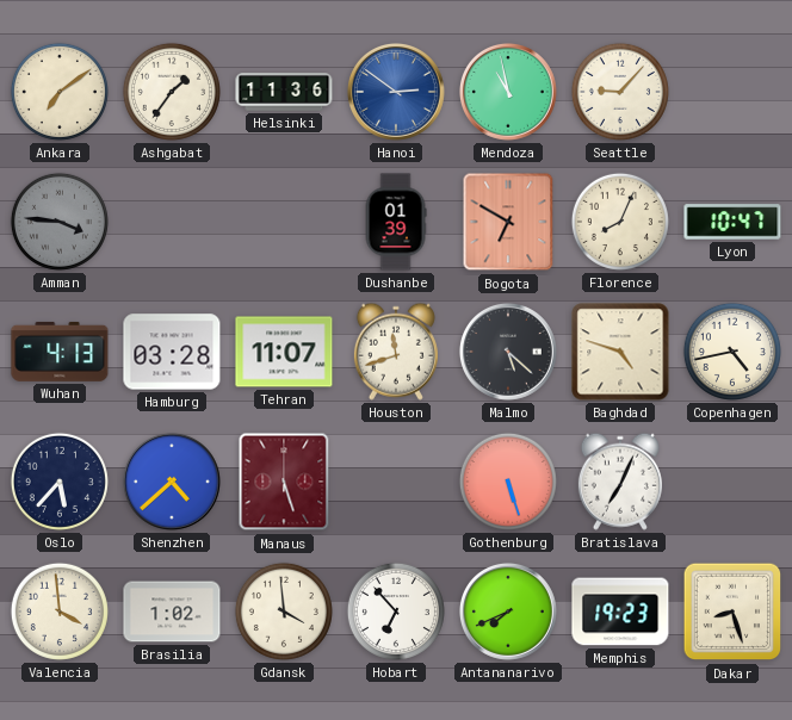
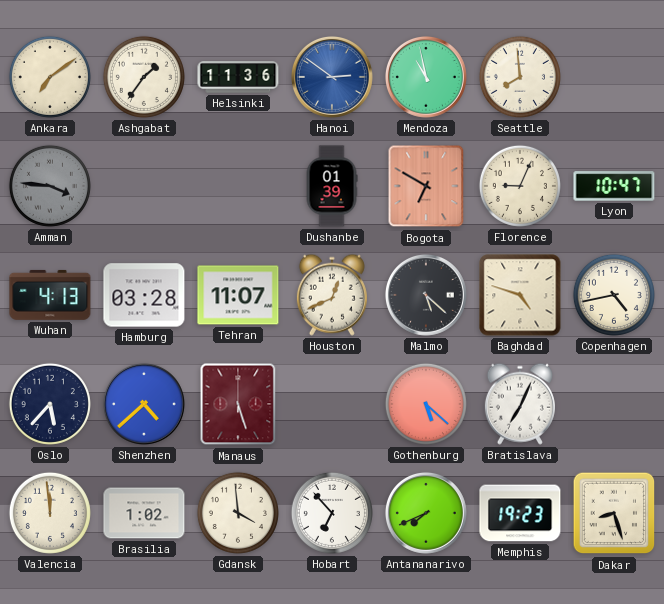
Seattle: 9:07 -> 7:59
Florence: 8:04 -> 9:04
Houston: 11:42 -> 12:41
Gothenburg: 5:27 -> 5:22
Valencia: 3:59 -> 11:59
